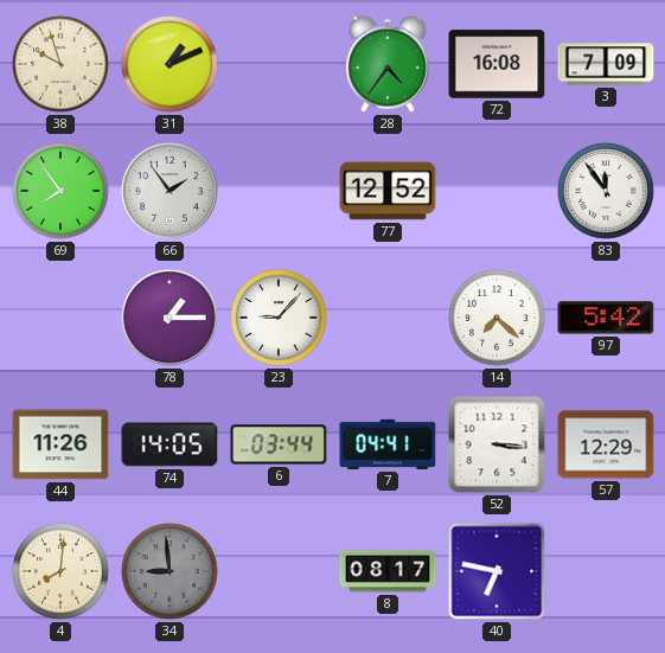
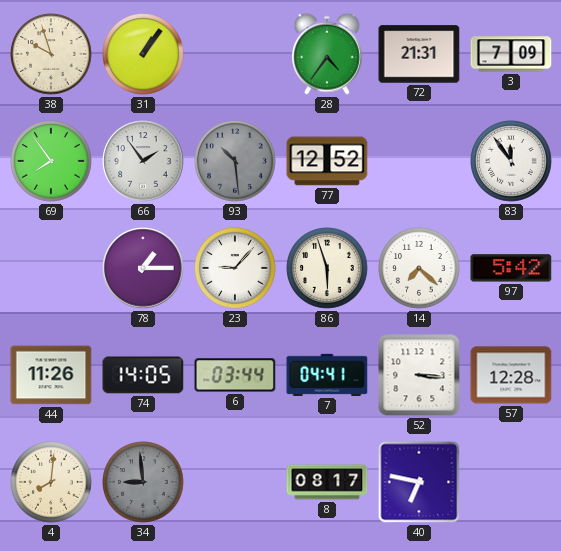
31: 1:11 -> 1:06
72: 16:08 -> 21:31
93: none -> 10:29
86: none -> 5:57
57: 12:29 -> 12:28
